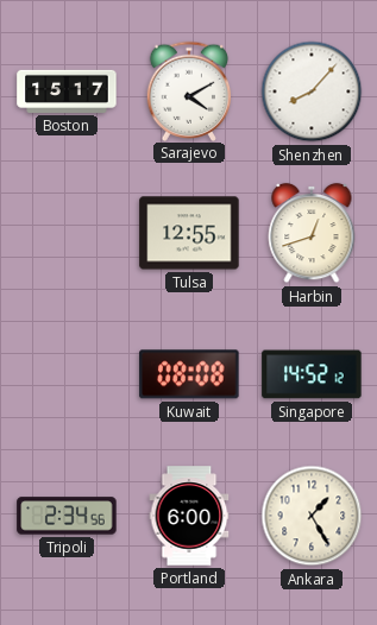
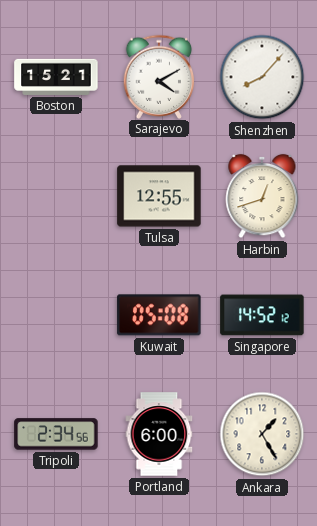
Boston: 15:17 -> 15:21
Kuwait: 08:08 -> 05:08
